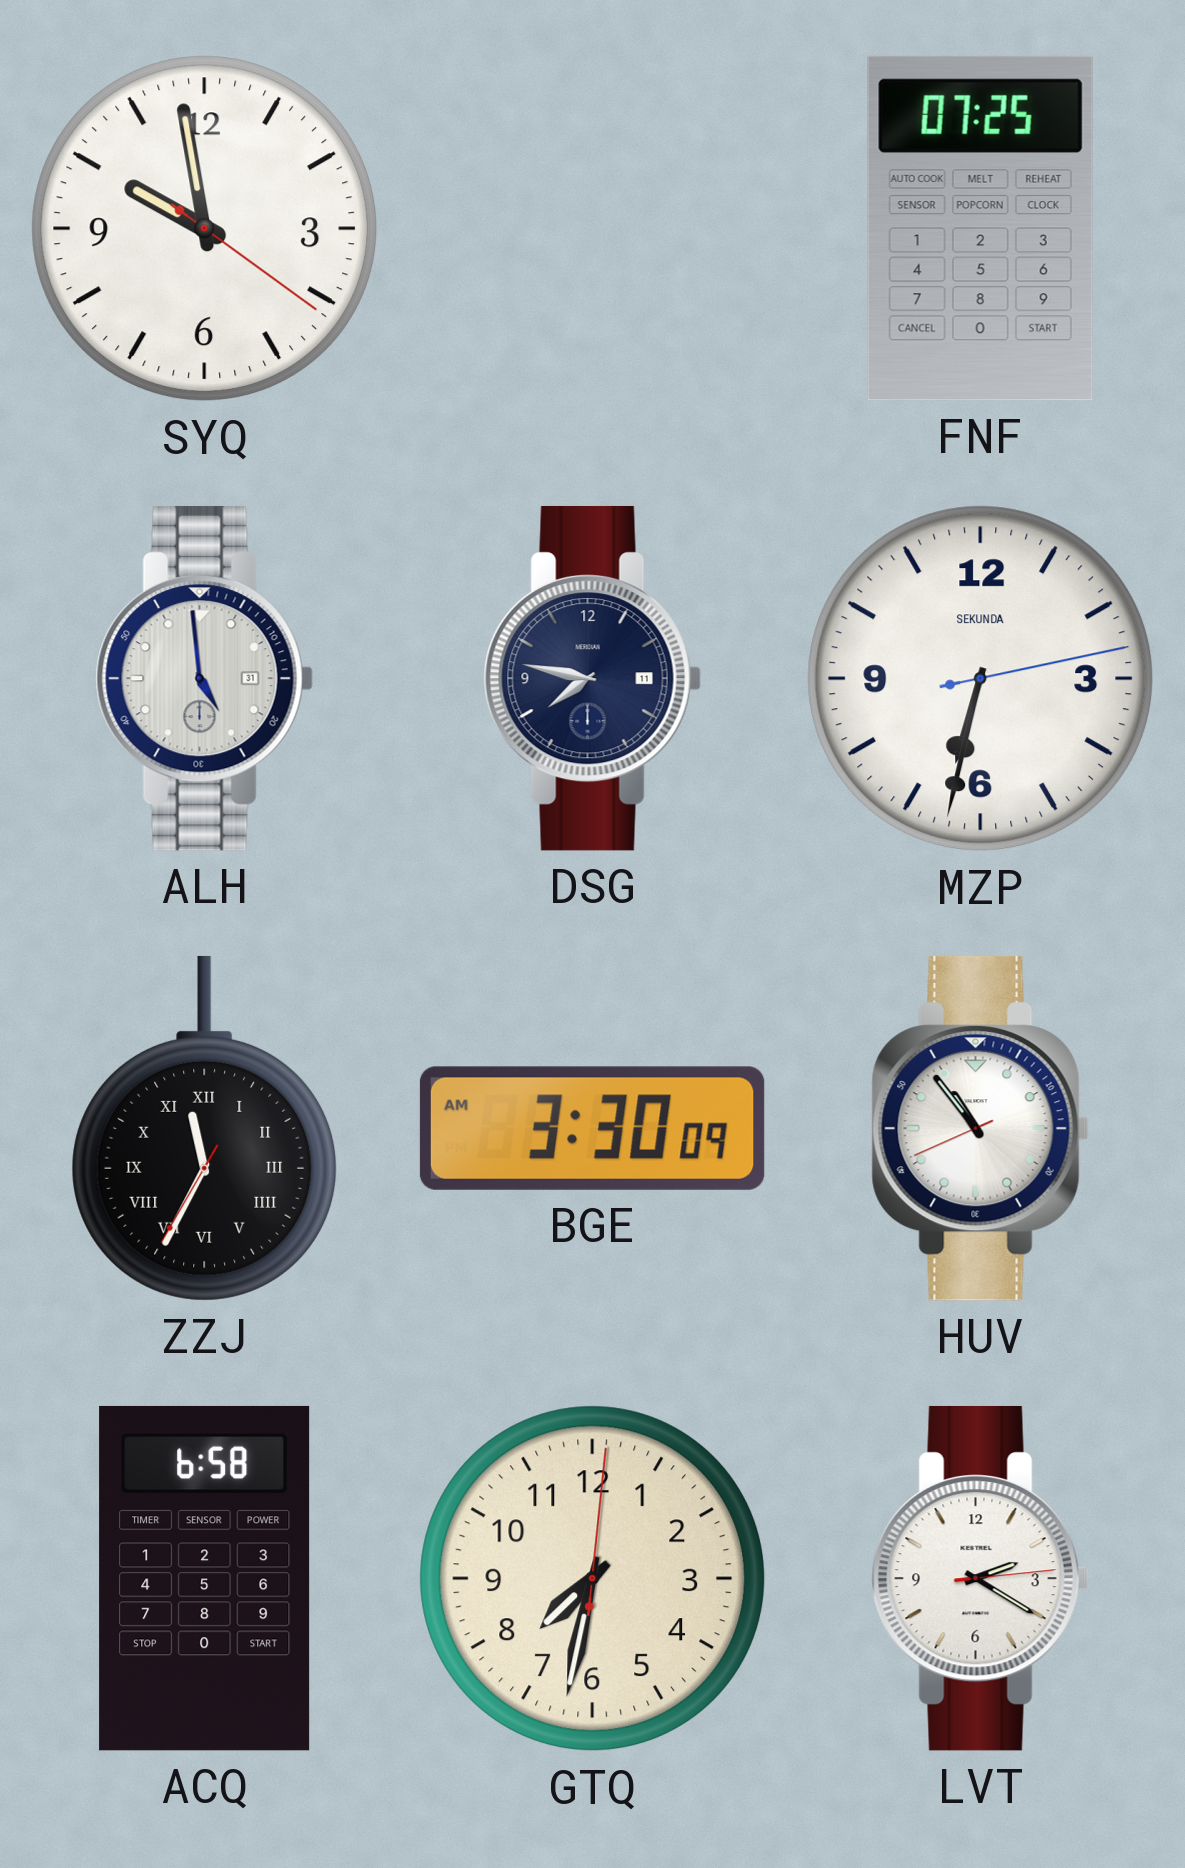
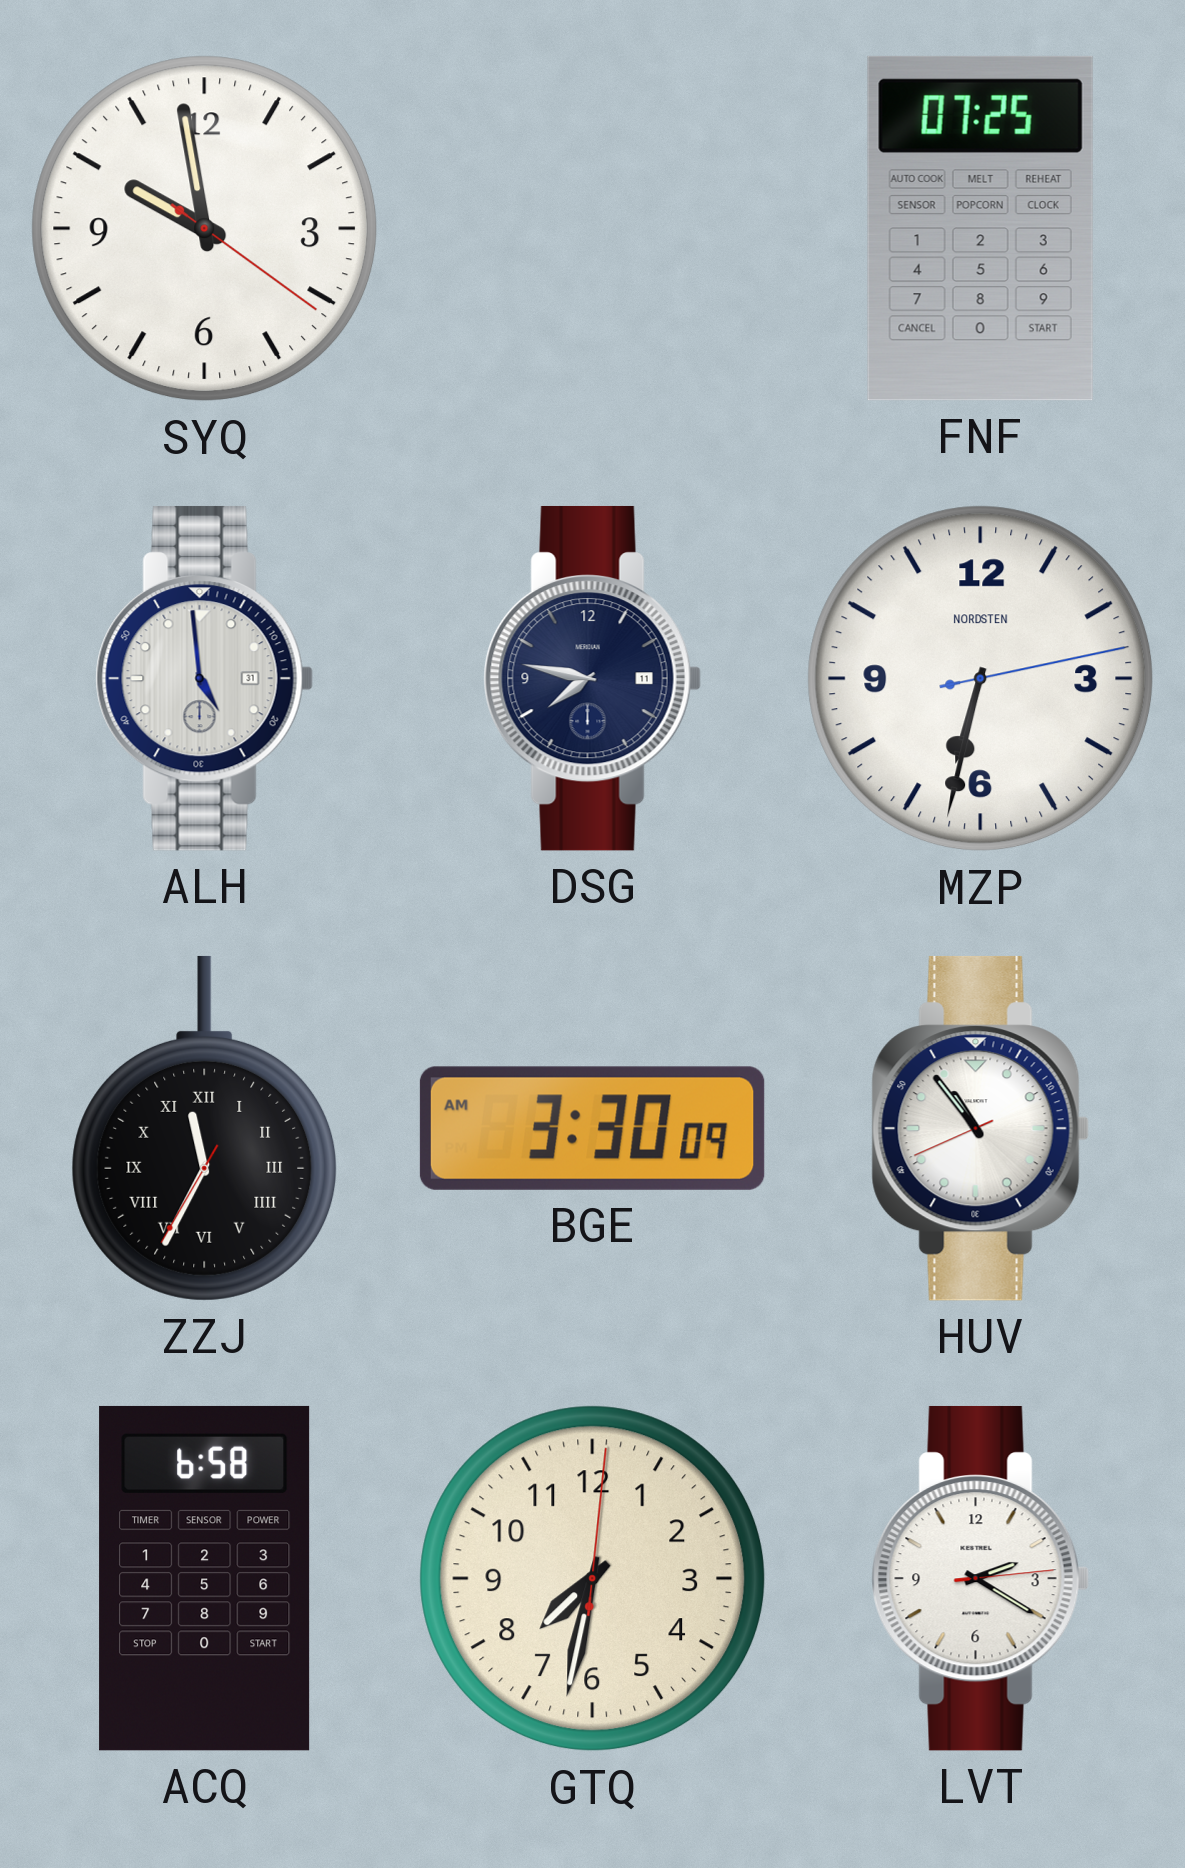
MZP brand: SEKUNDA -> NORDSTEN
